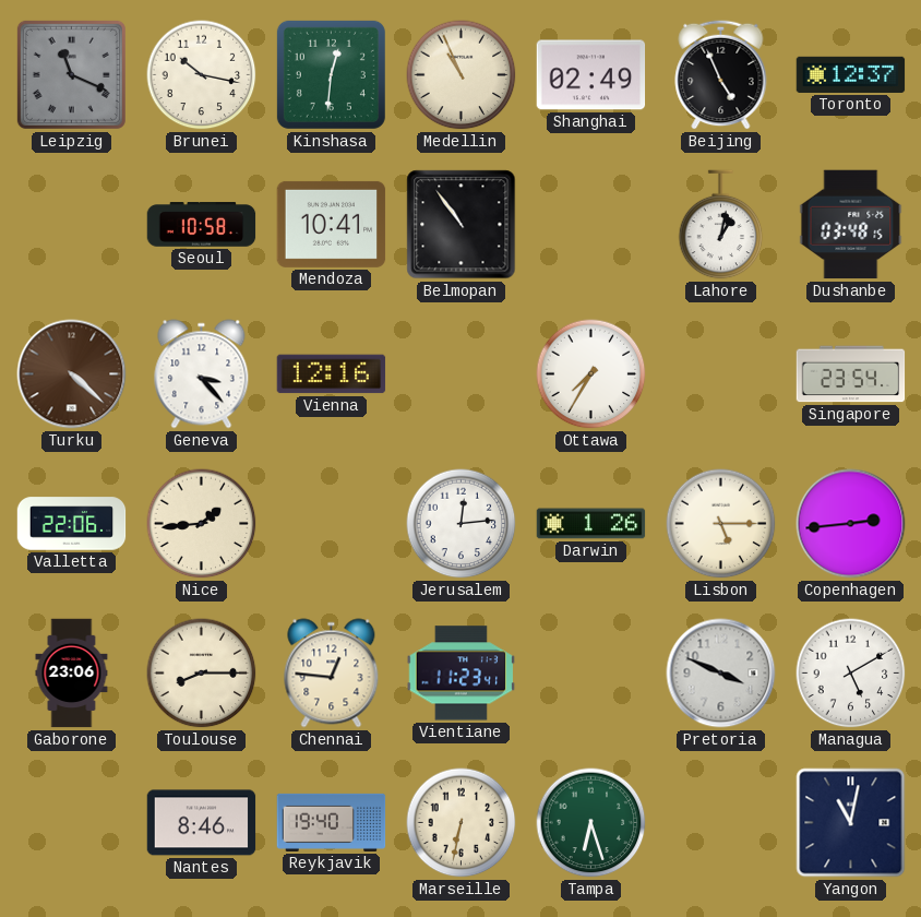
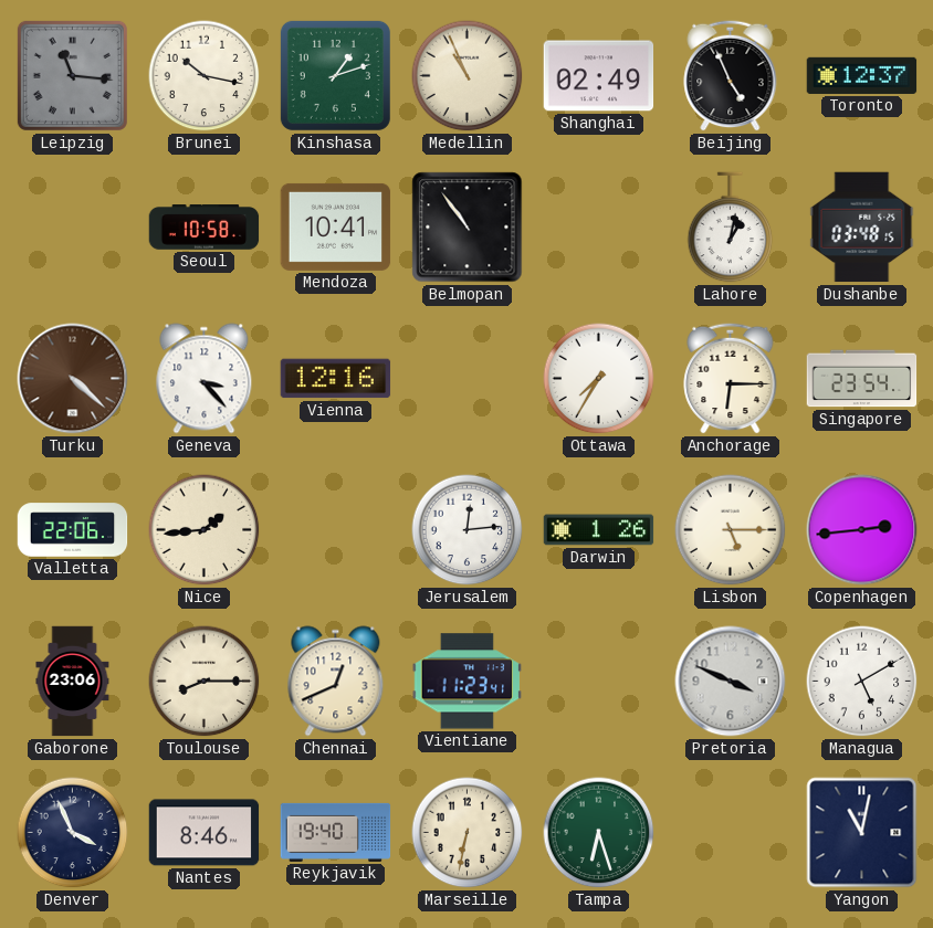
Leipzig: 11:19 -> 11:16
Kinshasa: 12:31 -> 1:12
Anchorage: none -> 6:15
Chennai: 12:46 -> 12:41
Denver: none -> 3:56
